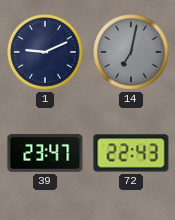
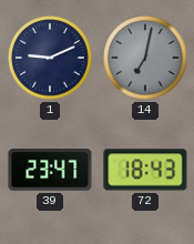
72: 22:43 -> 18:43
